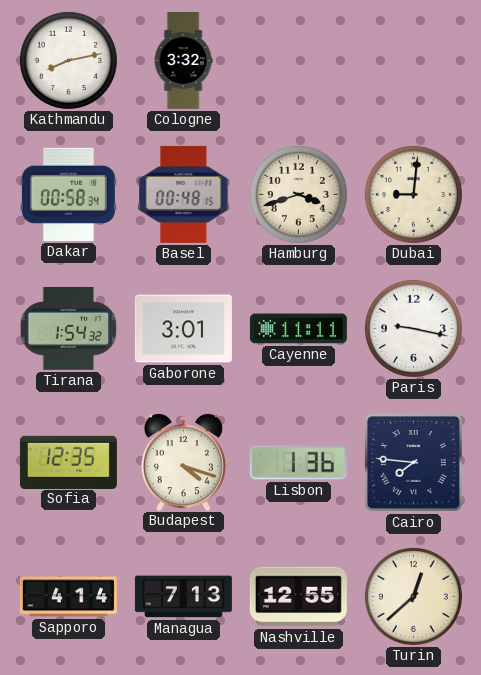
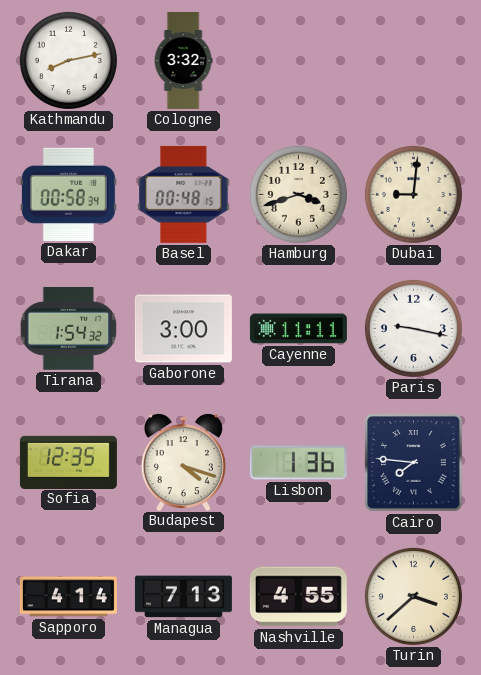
Gaborone: 3:01 -> 3:00
Nashville: 12:55 -> 4:55
Turin: 12:38 -> 3:38
